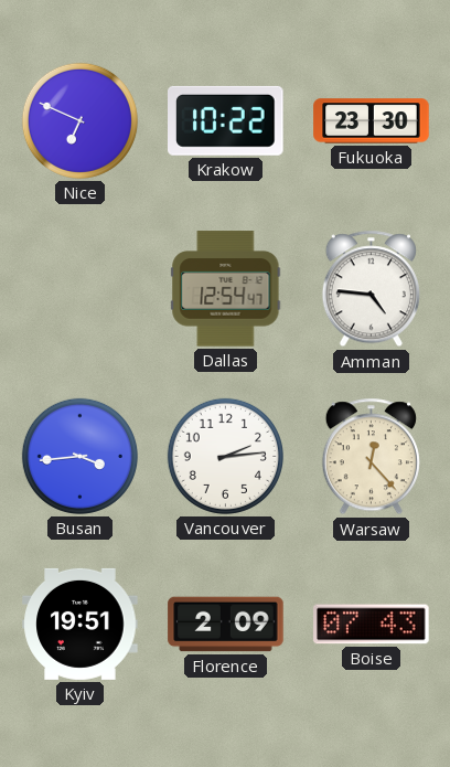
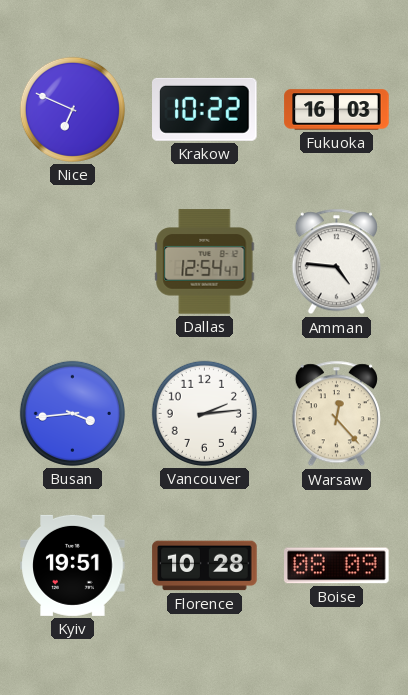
Fukuoka: 23:30 -> 16:03
Florence: 2:09 -> 10:28
Boise: 07:43 -> 08:09
